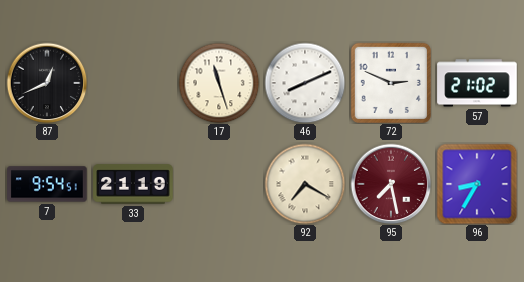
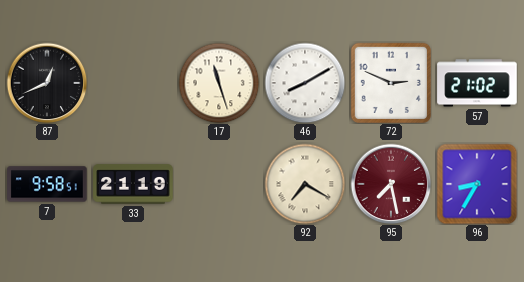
46: 8:11 -> 8:10
7: 9:54 -> 9:58
